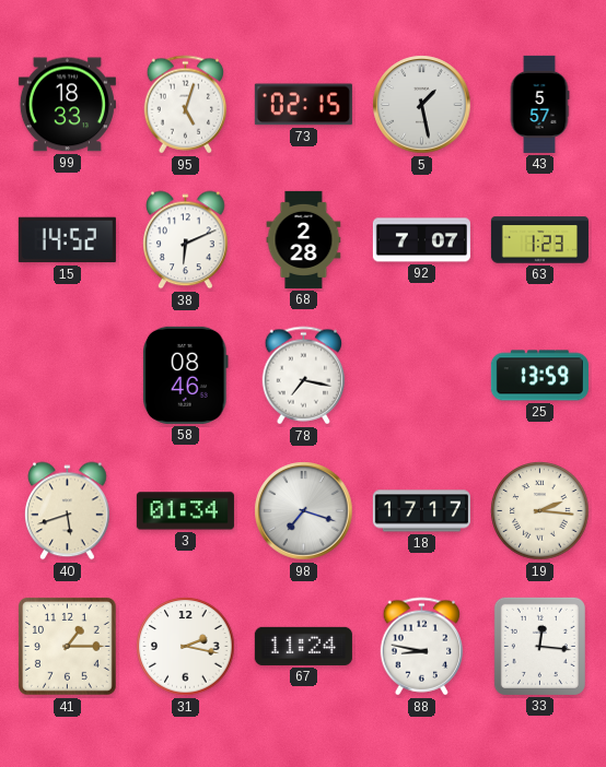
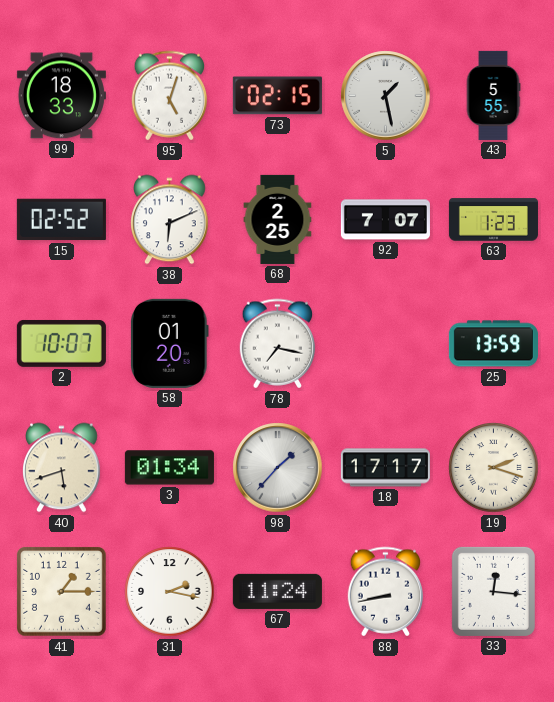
43: 5:57 -> 5:55
15: 14:52 -> 02:52
68: 2:28 -> 2:25
2: none -> 10:07
58: 08:46 -> 01:20
98: 7:18 -> 1:37
19: 2:16 -> 2:18
88: 8:47 -> 8:43
